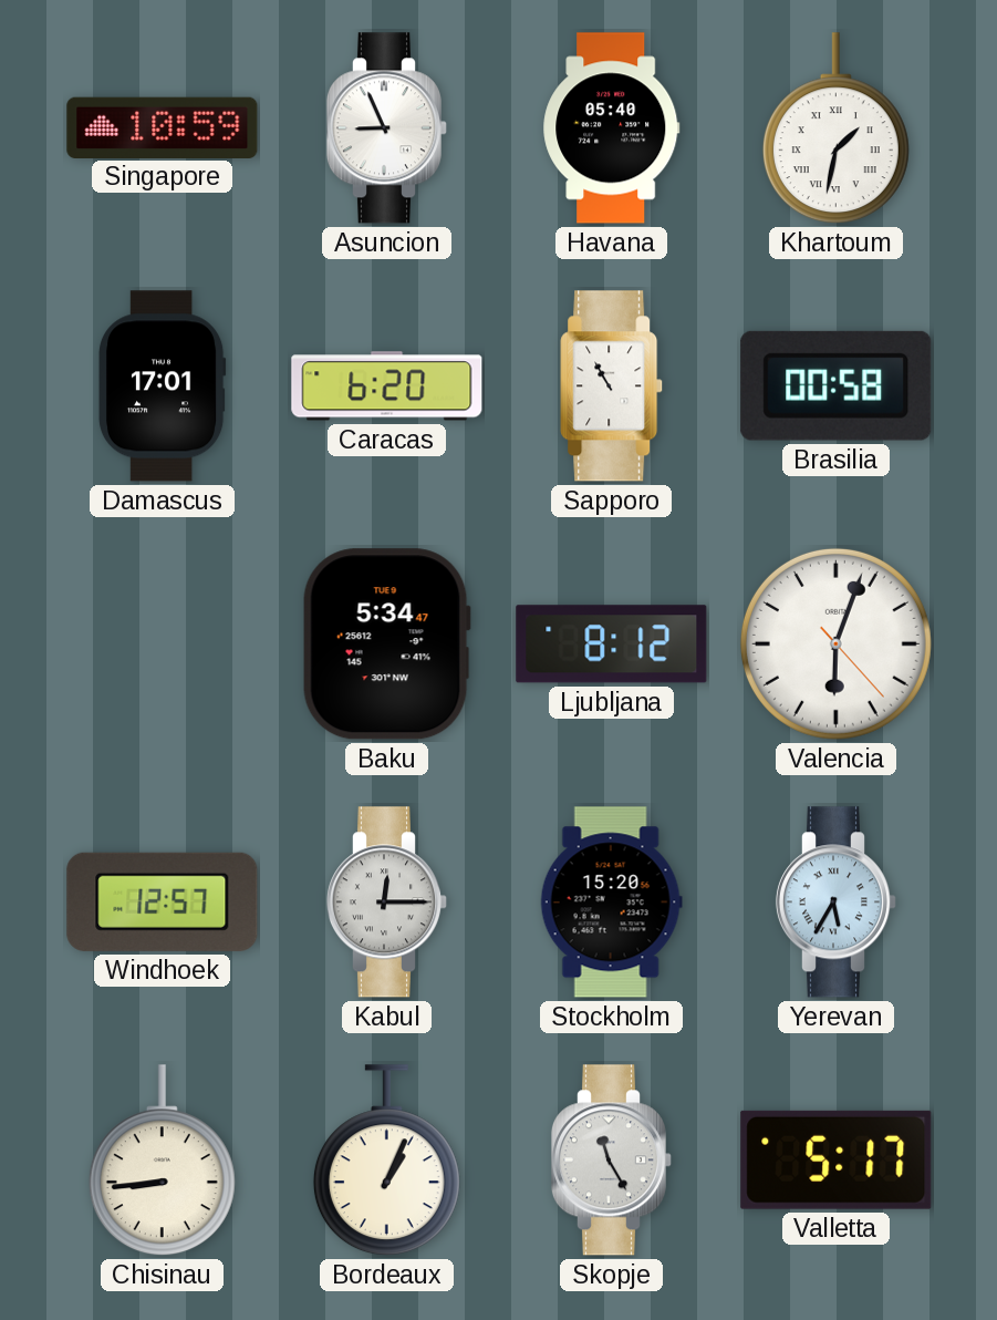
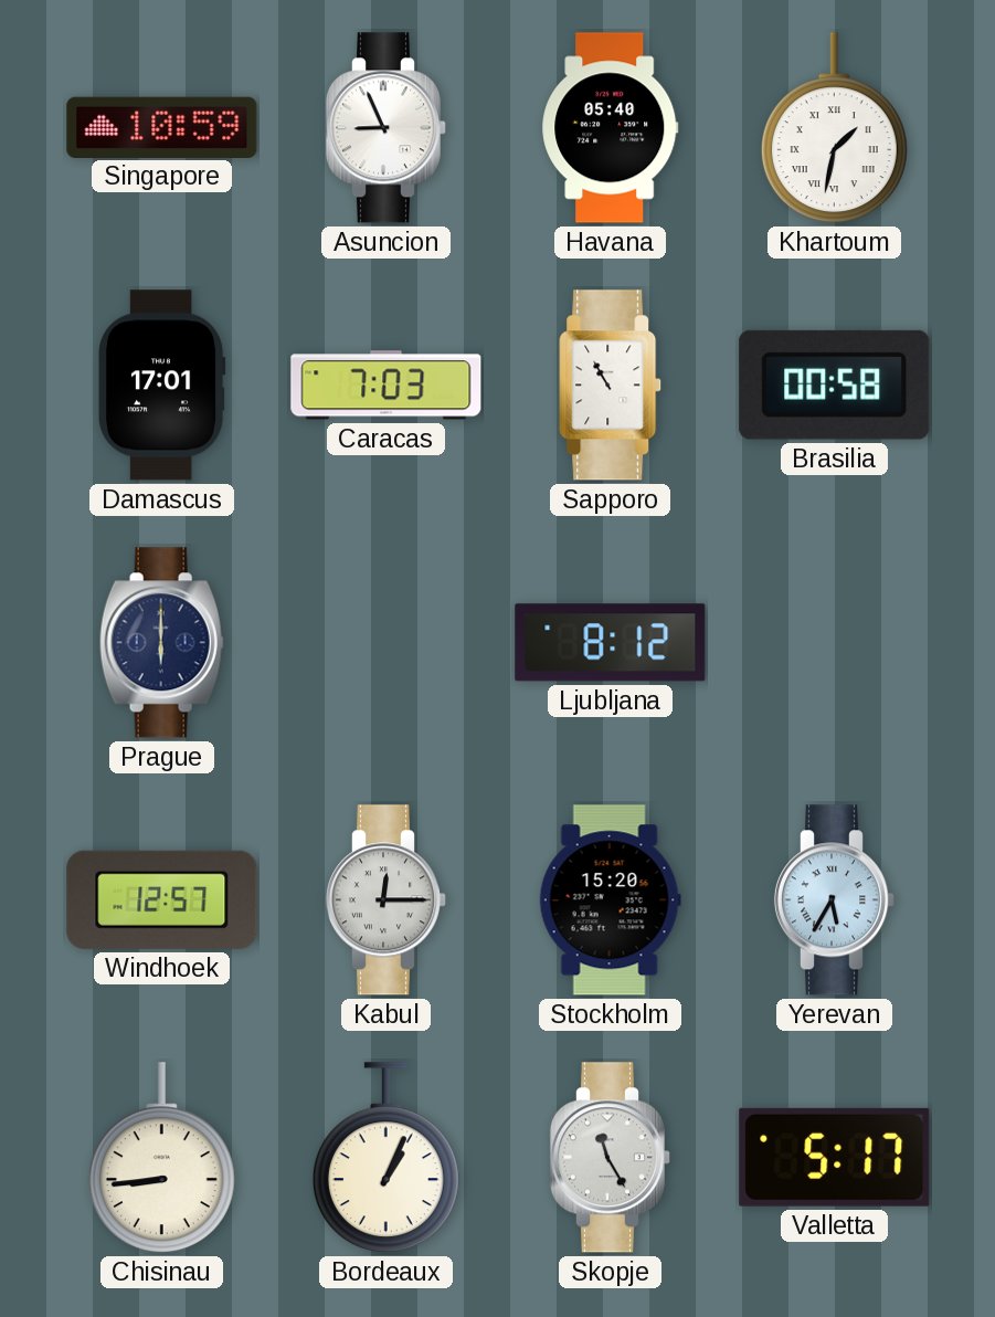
Caracas: 6:20 -> 7:03
Prague: none -> 6:00
Baku: 5:34 -> none
Valencia: 6:03 -> none
